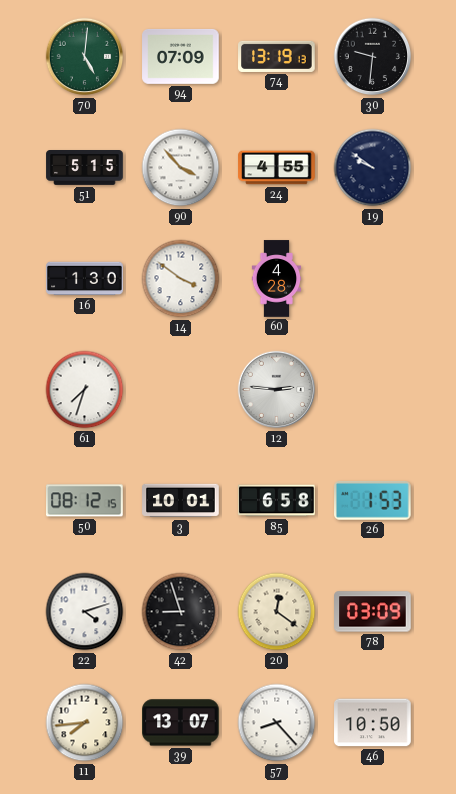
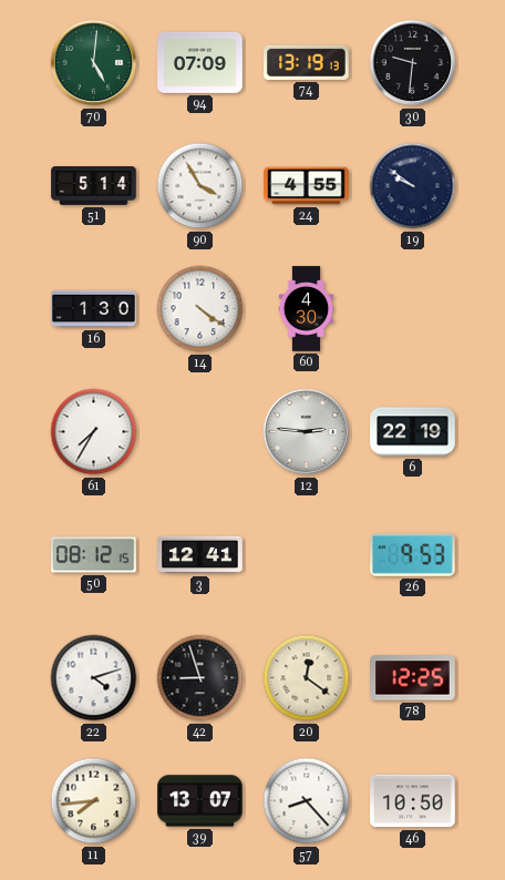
51: 5:15 -> 5:14
90: 3:53 -> 3:55
14: 3:51 -> 4:21
60: 4:28 -> 4:30
61: 7:33 -> 7:35
6: none -> 22:19
3: 10:01 -> 12:41
85: 6:58 -> none
26: 1:53 -> 9:53
78: 03:09 -> 12:25
